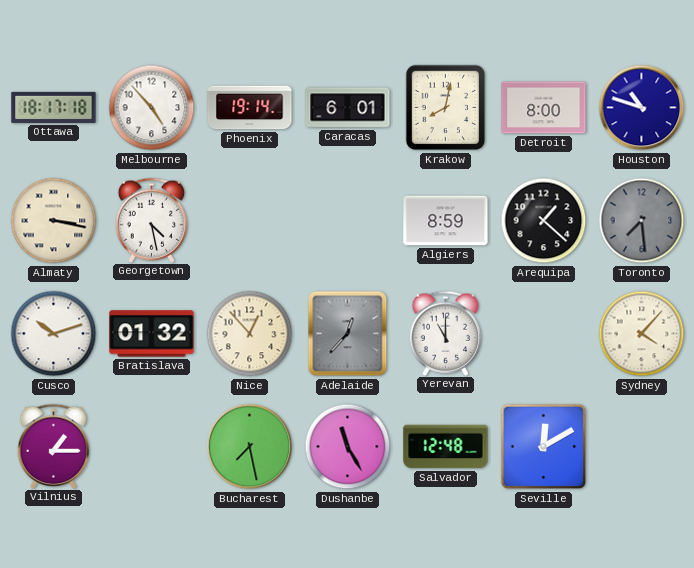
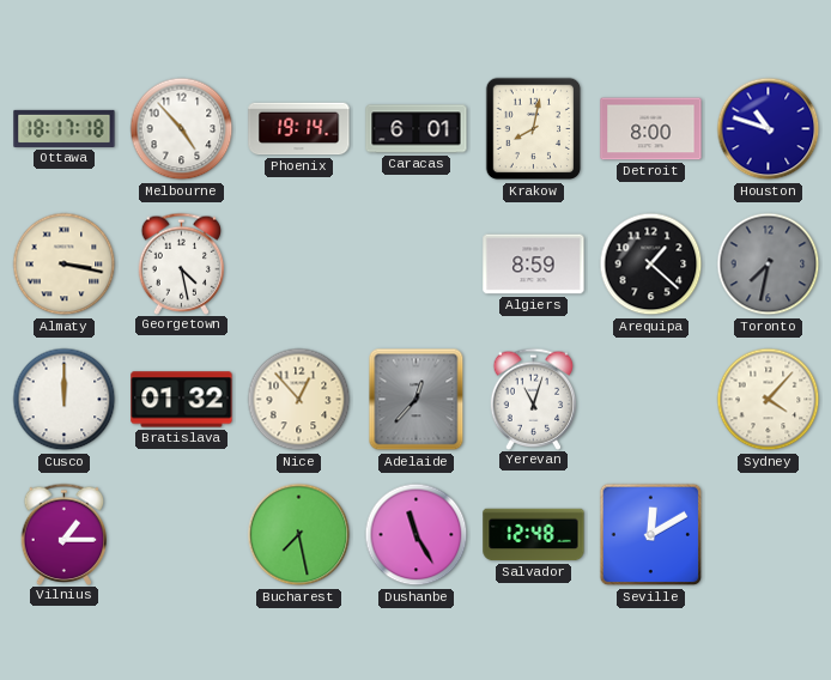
Toronto: 7:29 -> 7:32
Cusco: 10:12 -> 12:00
Yerevan: 11:00 -> 11:03
